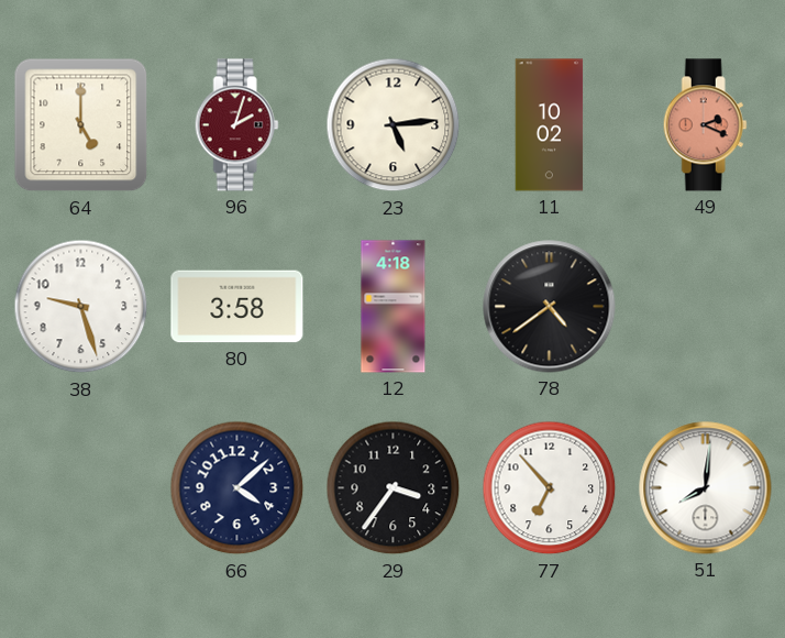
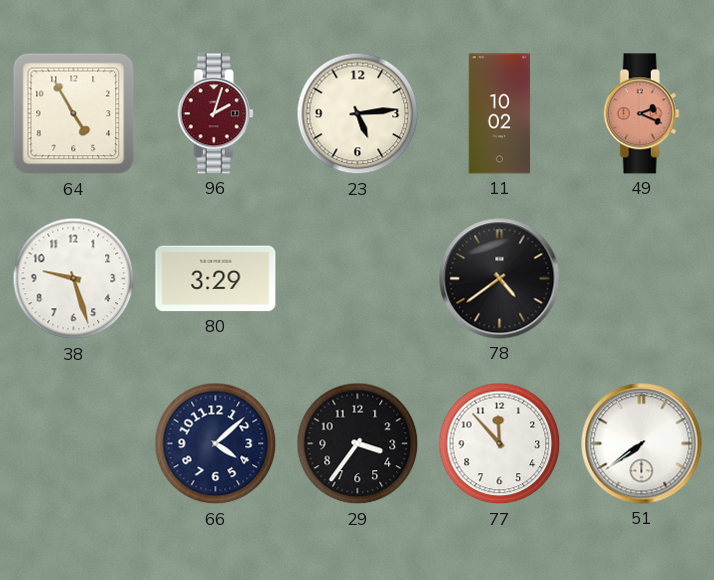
64: 5:00 -> 4:55
80: 3:58 -> 3:29
12: 4:18 -> none
77: 6:53 -> 11:53
51: 8:01 -> 7:39
